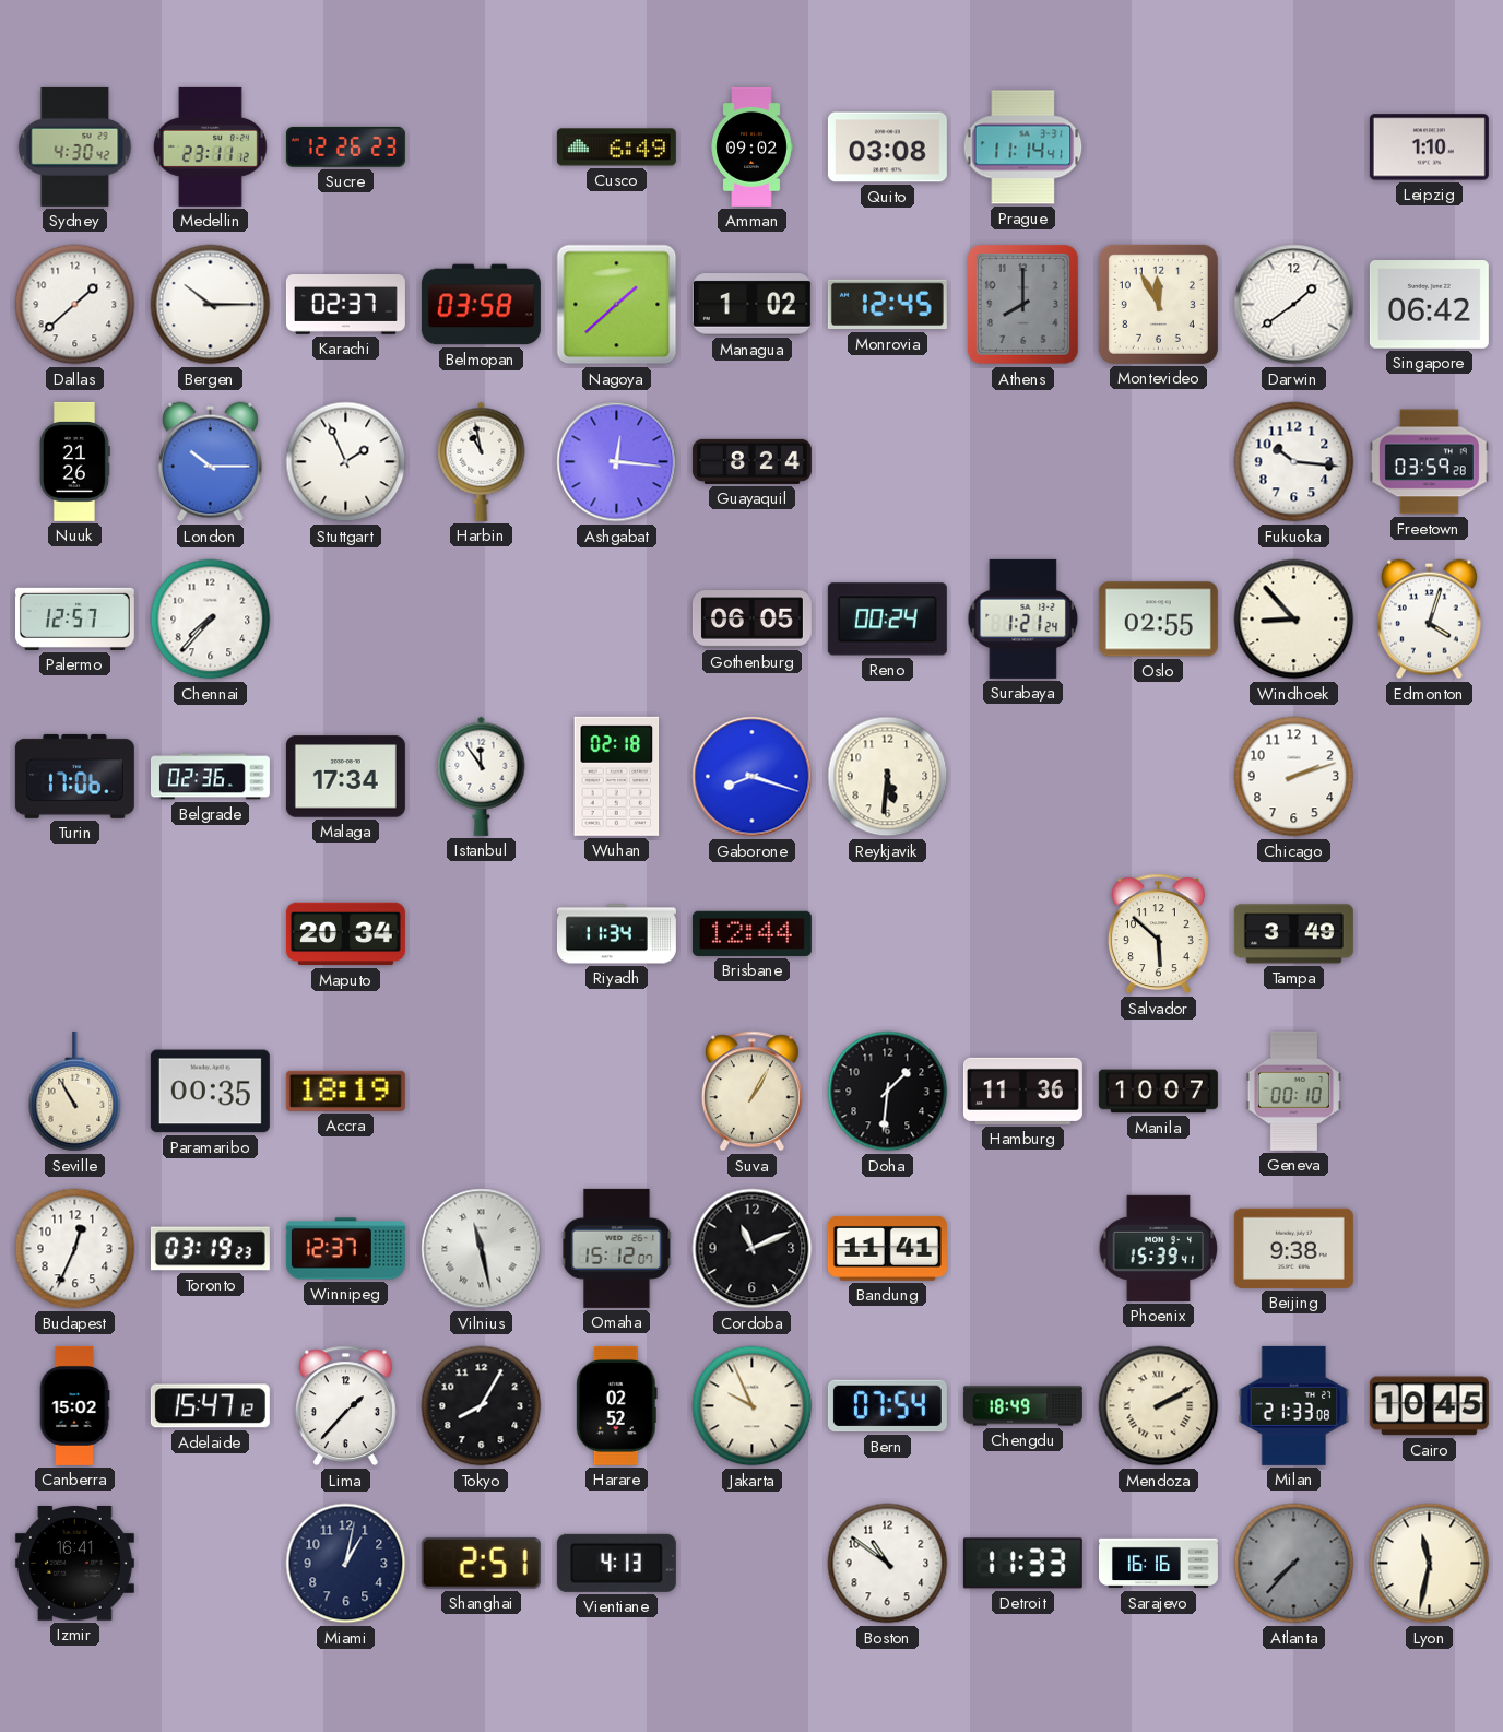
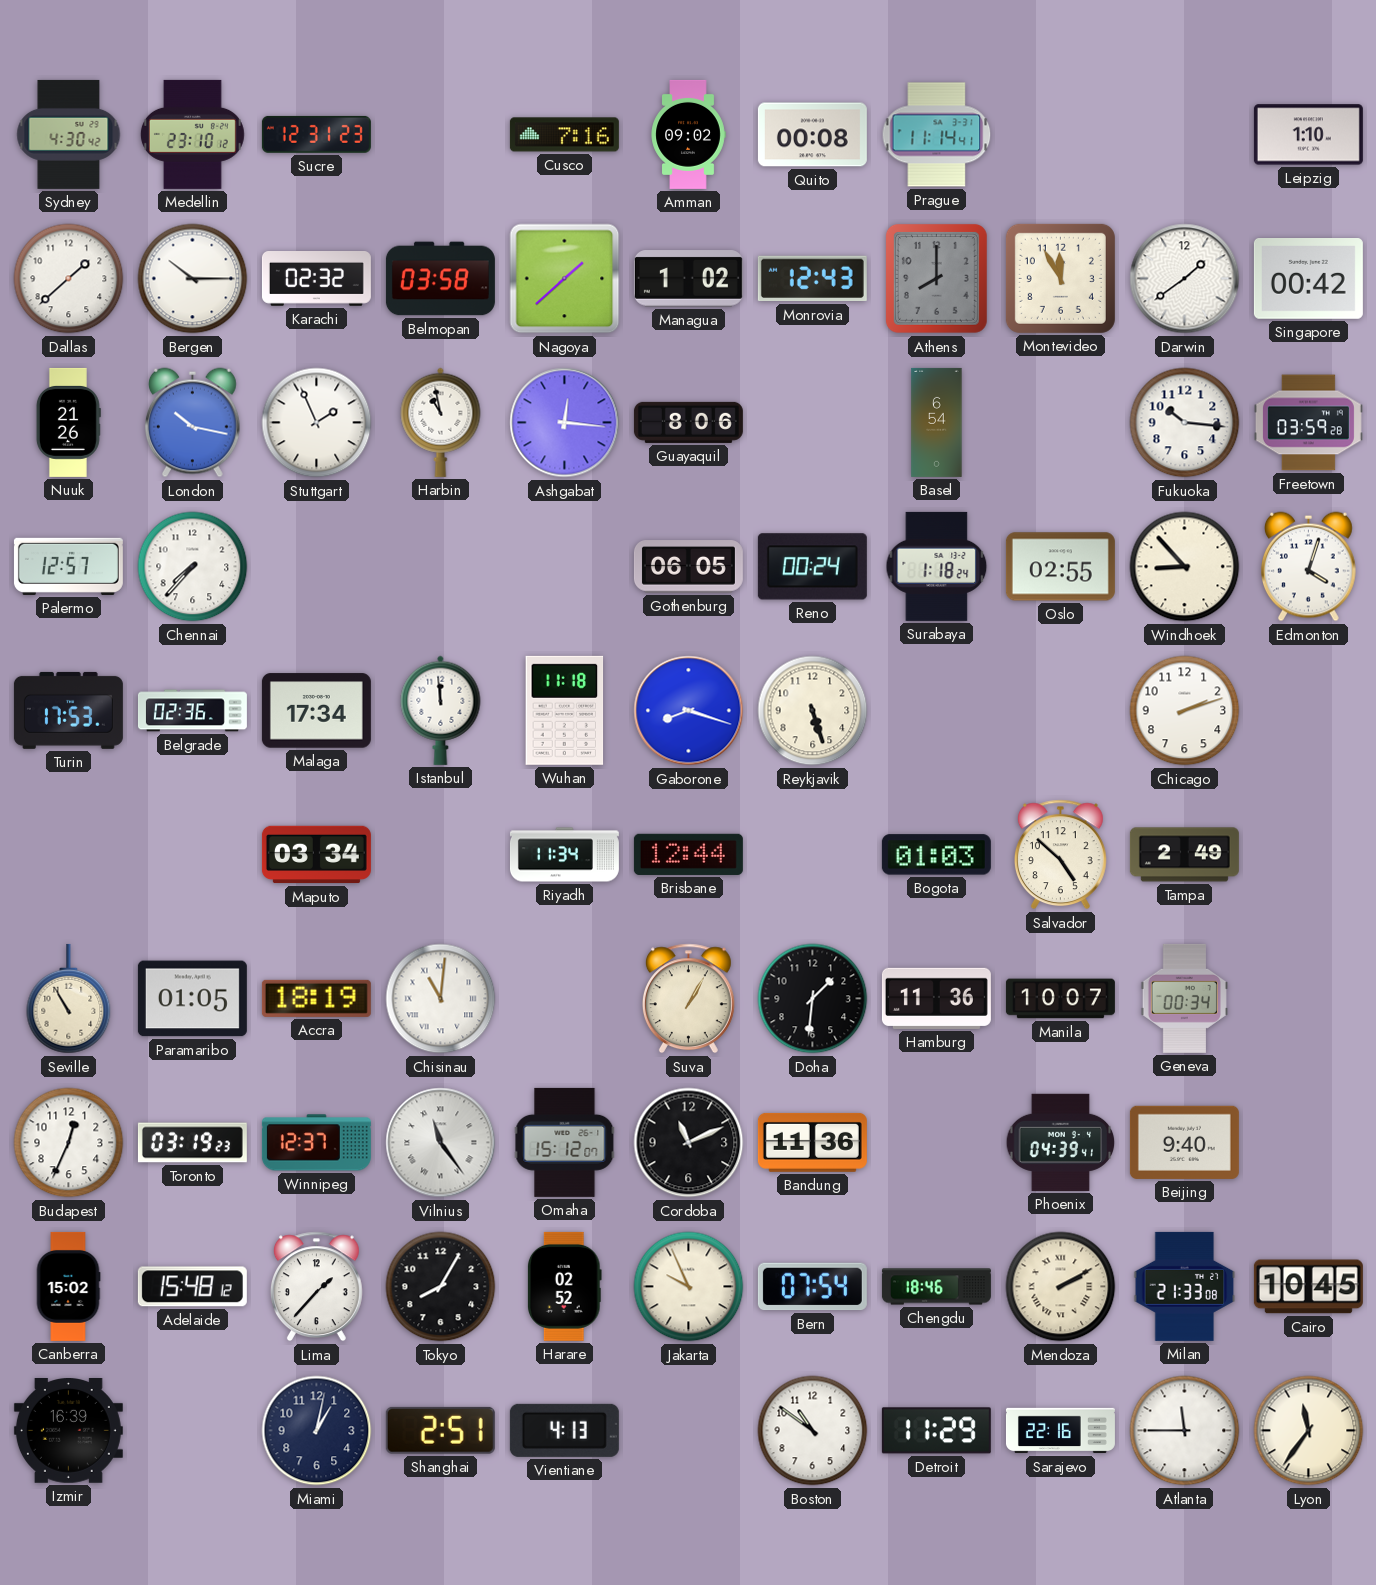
Medellin: 23:11 -> 23:10
Sucre: 12:26 -> 12:31
Cusco: 6:49 -> 7:16
Quito: 03:08 -> 00:08
Karachi: 02:37 -> 02:32
Monrovia: 12:45 -> 12:43
Singapore: 06:42 -> 00:42
London: 10:15 -> 10:17
Guayaquil: 8:24 -> 8:06
Basel: none -> 6:54
Surabaya: 1:21 -> 1:18
Turin: 17:06 -> 17:53
Istanbul: 11:54 -> 11:59
Wuhan: 02:18 -> 11:18
Reykjavik: 5:31 -> 5:27
Maputo: 20:34 -> 03:34
Bogota: none -> 01:03
Salvador: 5:52 -> 4:52
Tampa: 3:49 -> 2:49
Paramaribo: 00:35 -> 01:05
Chisinau: none -> 11:01
Geneva: 00:10 -> 00:34
Vilnius: 11:28 -> 11:24
Bandung: 11:41 -> 11:36
Phoenix: 15:39 -> 04:39
Beijing: 9:38 -> 9:40
Adelaide: 15:47 -> 15:48
Chengdu: 18:49 -> 18:46
Izmir: 16:41 -> 16:39
Detroit: 11:33 -> 11:29
Sarajevo: 16:16 -> 22:16
Atlanta: 7:37 -> 11:45
Atlanta dial: grey -> white
Lyon: 11:32 -> 11:36
